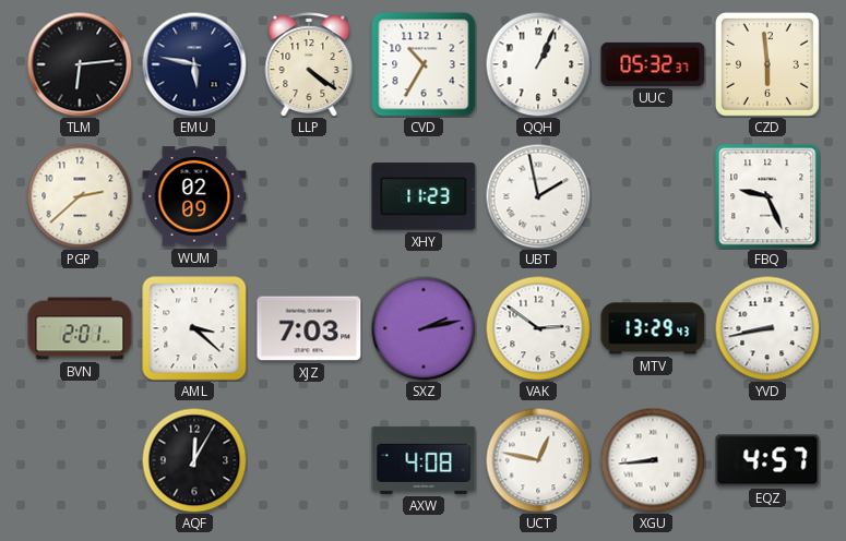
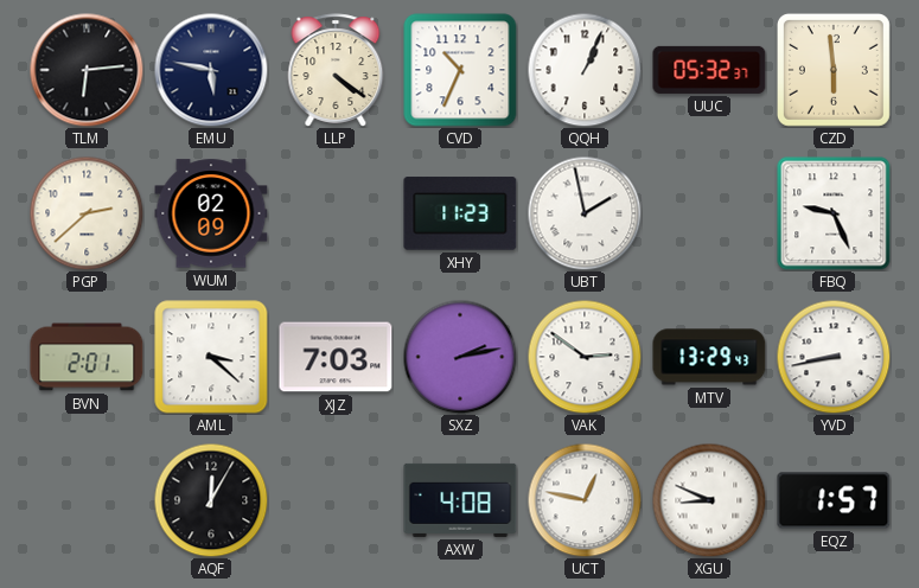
CVD: 10:35 -> 10:34
XGU: 8:44 -> 8:49
EQZ: 4:57 -> 1:57
